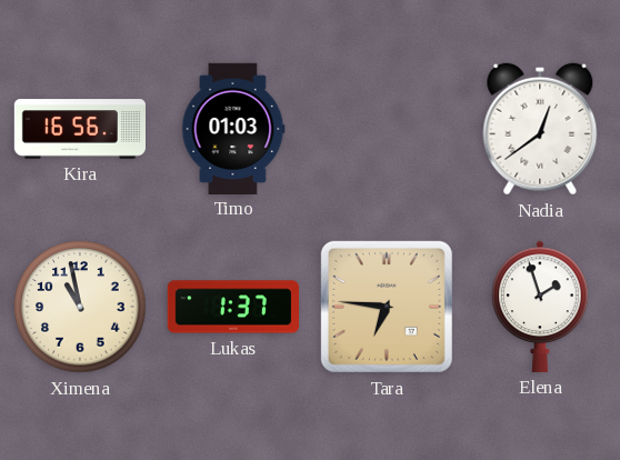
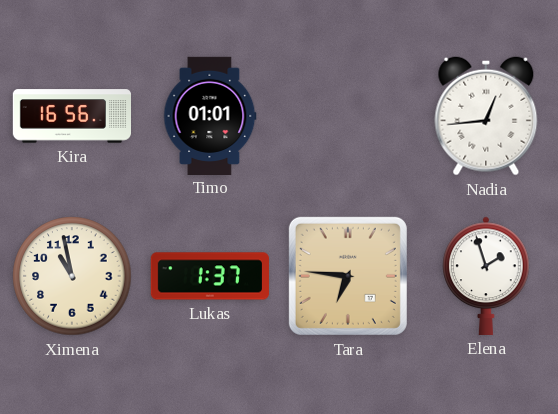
Timo: 01:03 -> 01:01
Nadia: 12:39 -> 12:44
